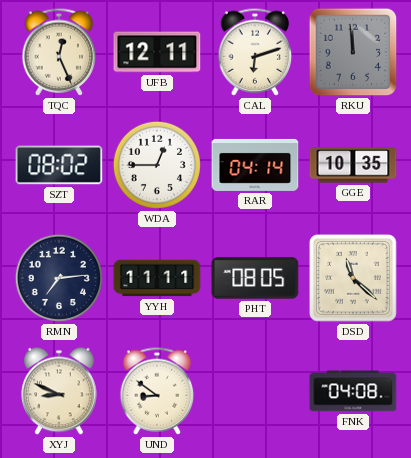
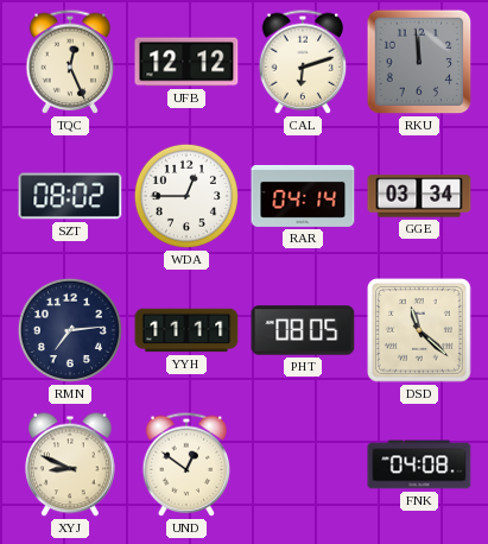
UFB: 12:11 -> 12:12
GGE: 10:35 -> 03:34
UND: 8:51 -> 12:51
